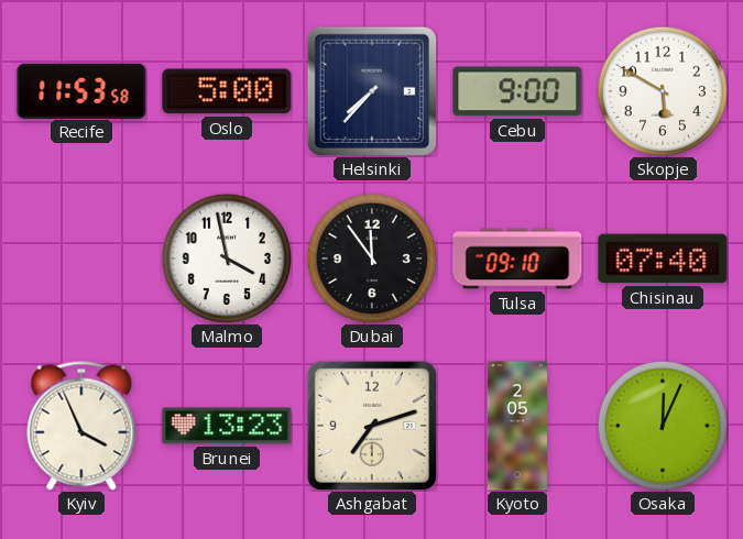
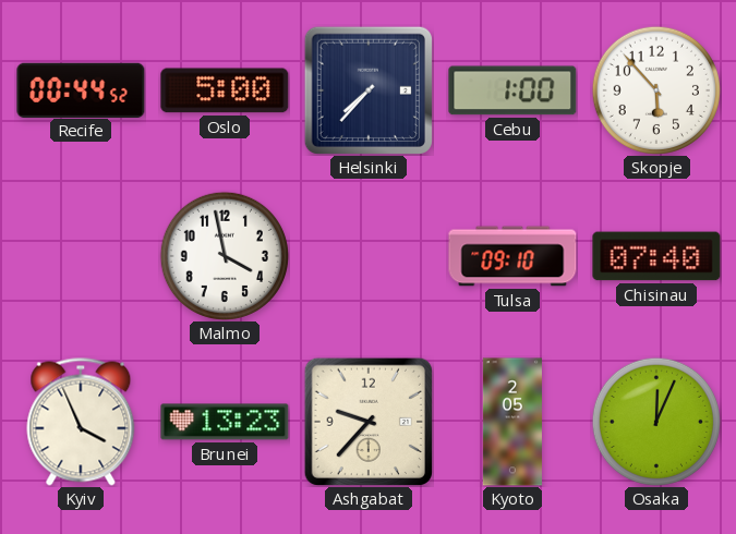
Recife: 11:53 -> 00:44
Cebu: 9:00 -> 1:00
Skopje: 5:50 -> 5:53
Dubai: 11:54 -> none
Ashgabat: 7:12 -> 9:37
